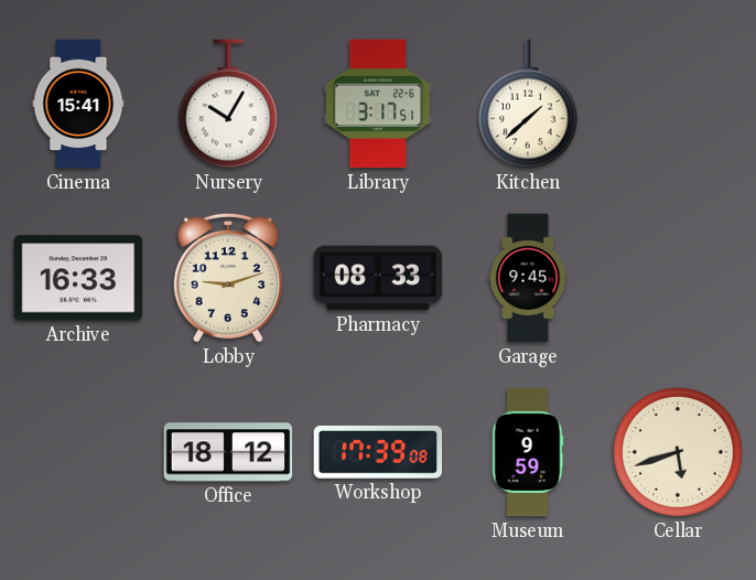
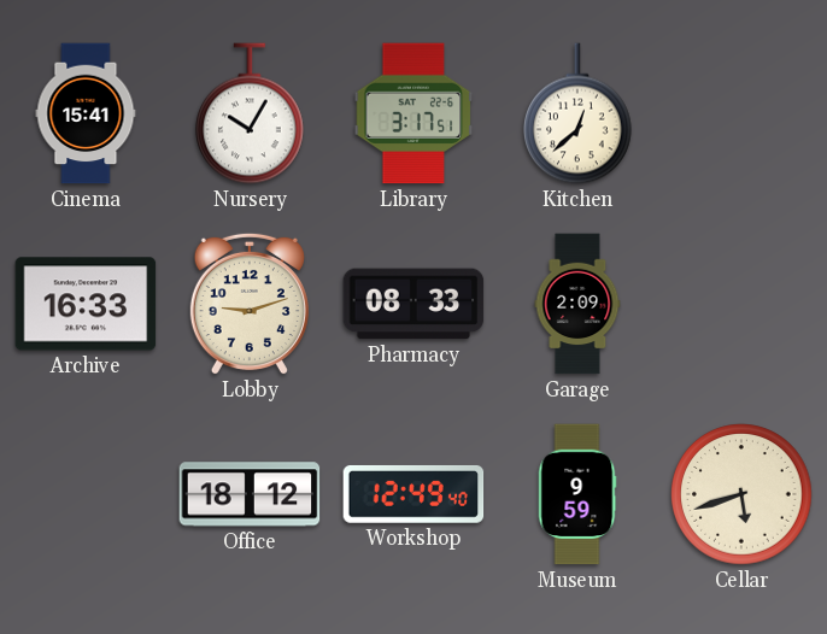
Kitchen: 1:38 -> 12:38
Garage: 9:45 -> 2:09
Workshop: 17:39 -> 12:49
